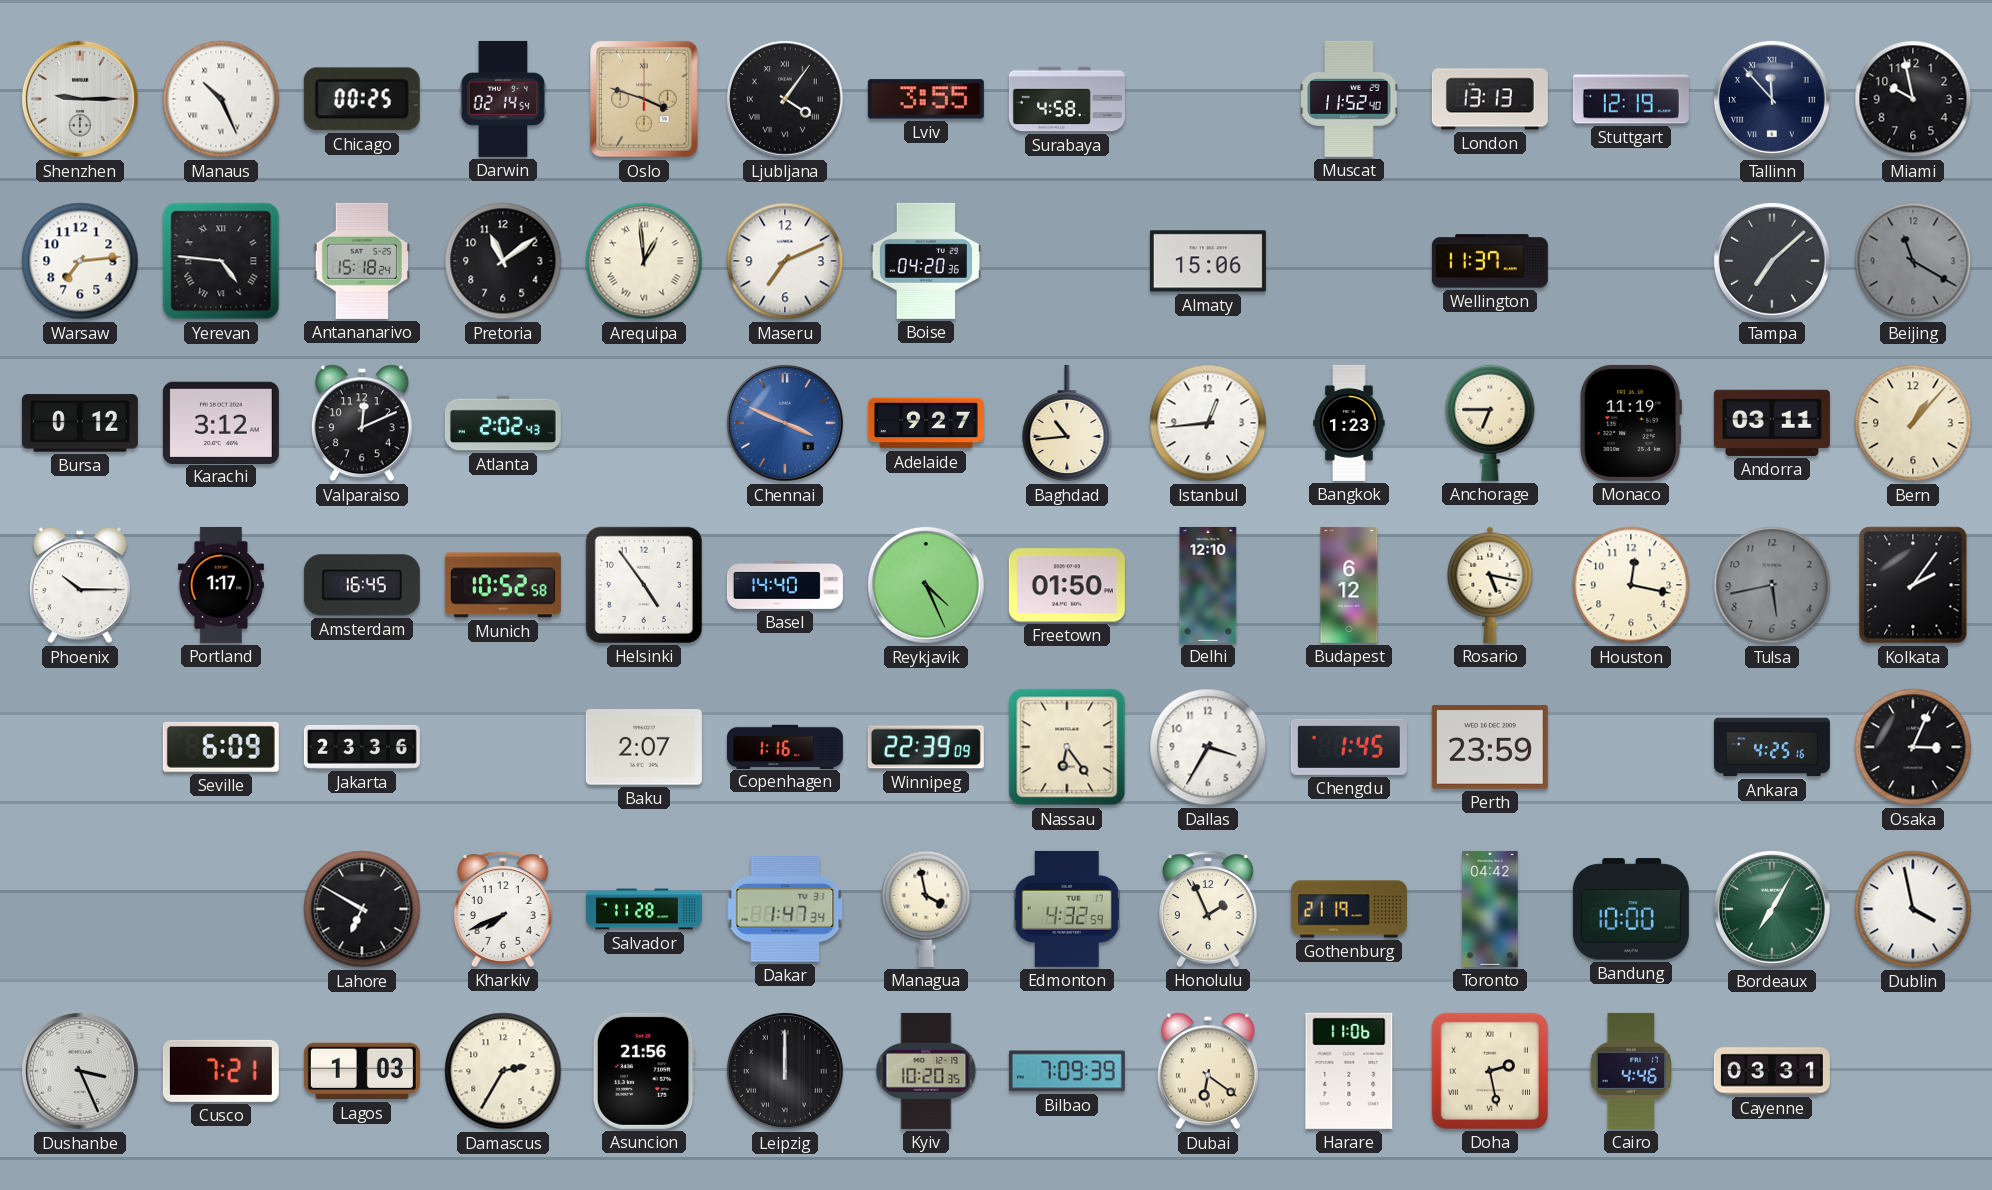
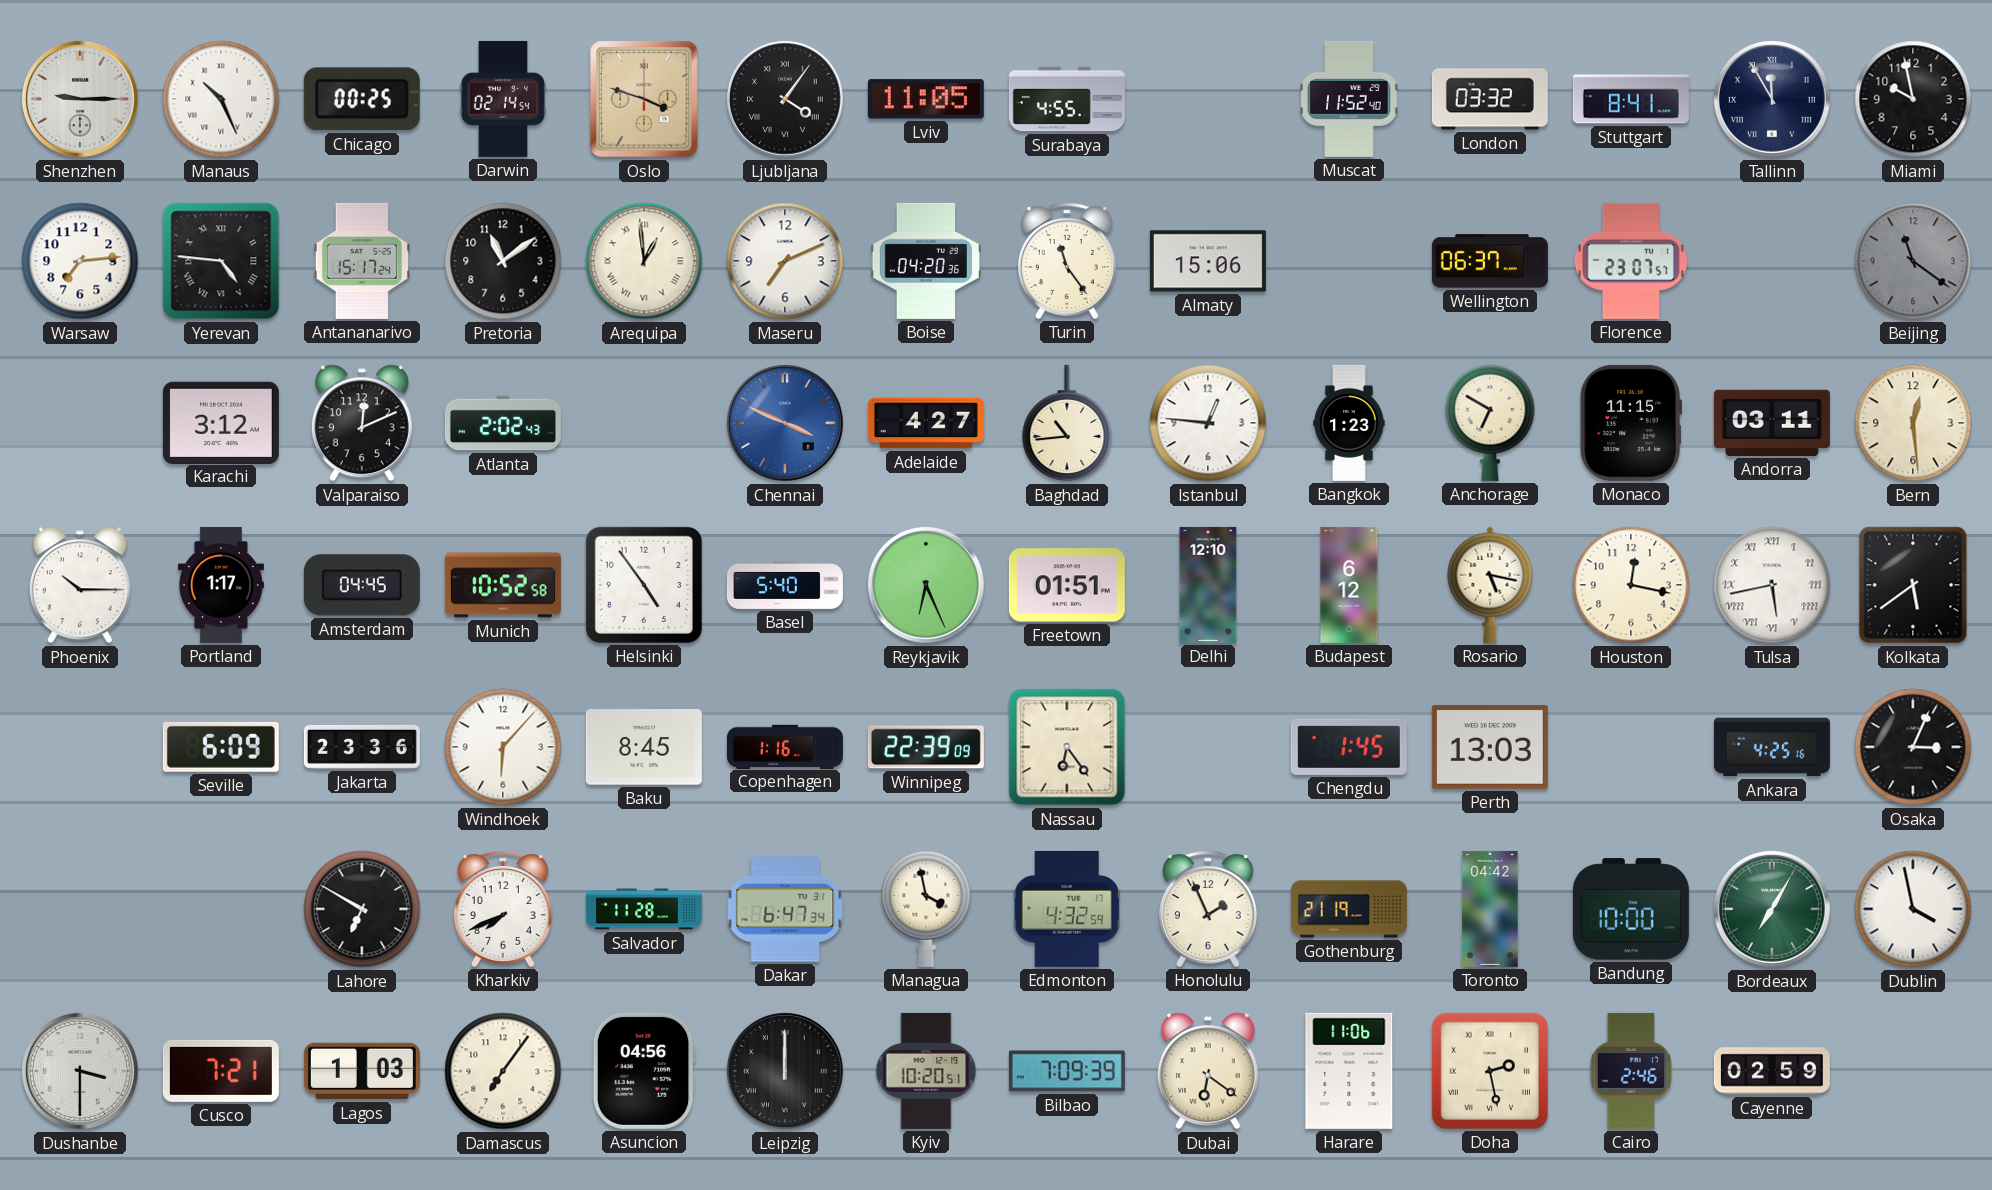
Lviv: 3:55 -> 11:05
Surabaya: 4:58 -> 4:55
London: 13:13 -> 03:32
Stuttgart: 12:19 -> 8:41
Tallinn: 11:53 -> 11:55
Antananarivo: 15:18 -> 15:17
Turin: none -> 11:24
Wellington: 11:37 -> 06:37
Florence: none -> 23:07
Tampa: 7:08 -> none
Beijing: 11:20 -> 11:21
Bursa: 0:12 -> none
Adelaide: 9:27 -> 4:27
Istanbul: 12:44 -> 12:46
Anchorage: 6:45 -> 6:50
Monaco: 11:19 -> 11:15
Bern: 1:07 -> 12:29
Amsterdam: 16:45 -> 04:45
Basel: 14:40 -> 5:40
Reykjavik: 4:26 -> 6:26
Freetown: 01:50 -> 01:51
Tulsa dial: grey -> white
Tulsa numerals: Arabic -> Roman
Kolkata: 2:06 -> 5:39
Windhoek: none -> 6:07
Baku: 2:07 -> 8:45
Dallas: 3:35 -> none
Perth: 23:59 -> 13:03
Dakar: 1:47 -> 6:47
Dushanbe: 3:26 -> 3:30
Damascus: 2:35 -> 7:06
Asuncion: 21:56 -> 04:56
Kyiv: 10:20:35 -> 10:20:51
Cairo: 4:46 -> 2:46
Cayenne: 03:31 -> 02:59
